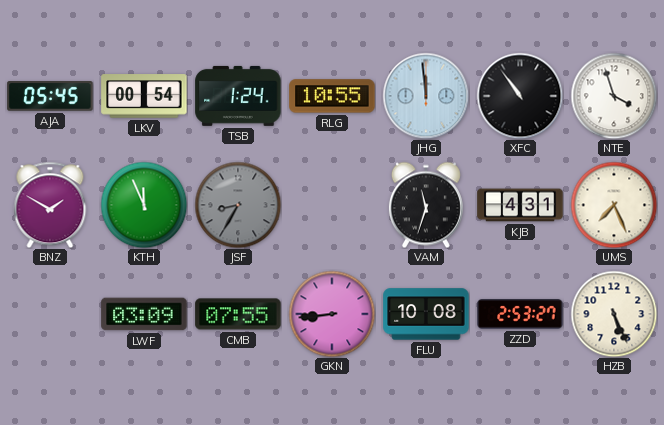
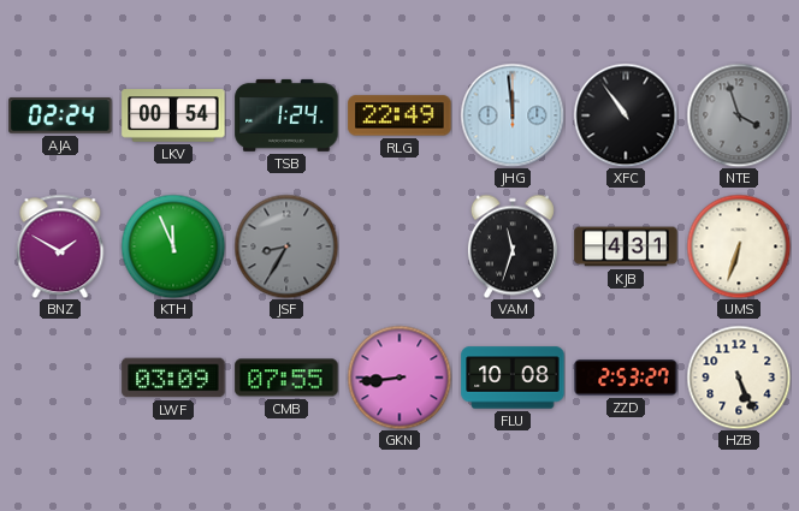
AJA: 05:45 -> 02:24
RLG: 10:55 -> 22:49
NTE dial: white -> grey
UMS: 7:26 -> 6:33
